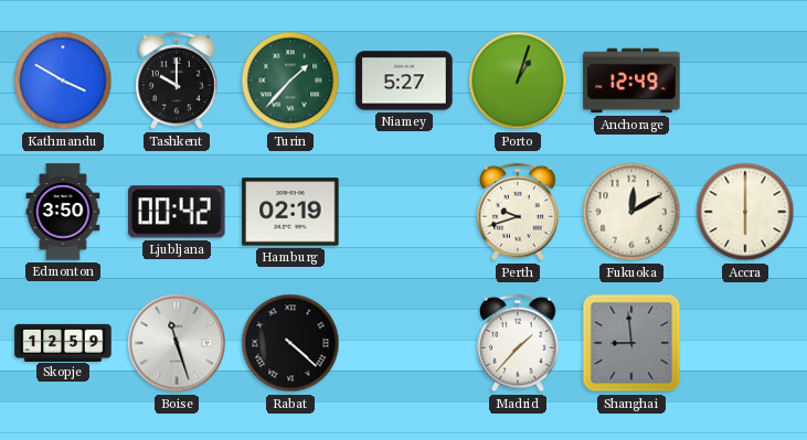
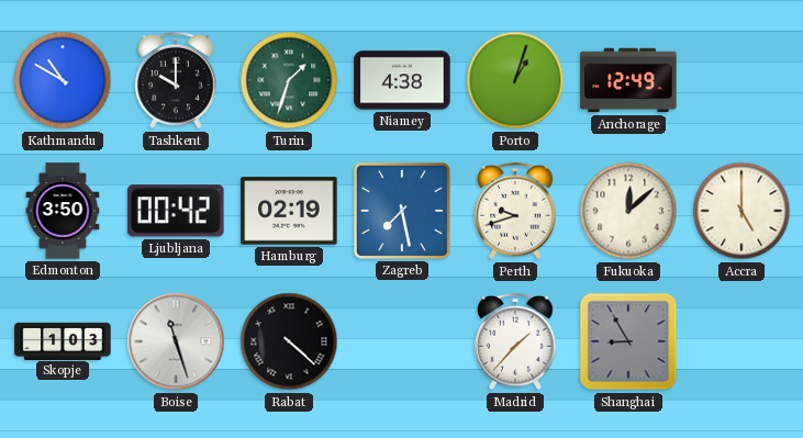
Kathmandu: 3:50 -> 10:50
Turin: 1:37 -> 1:33
Niamey: 5:27 -> 4:38
Zagreb: none -> 7:28
Fukuoka: 12:10 -> 12:08
Accra: 6:00 -> 5:00
Skopje: 12:59 -> 1:03
Shanghai: 8:59 -> 8:55
